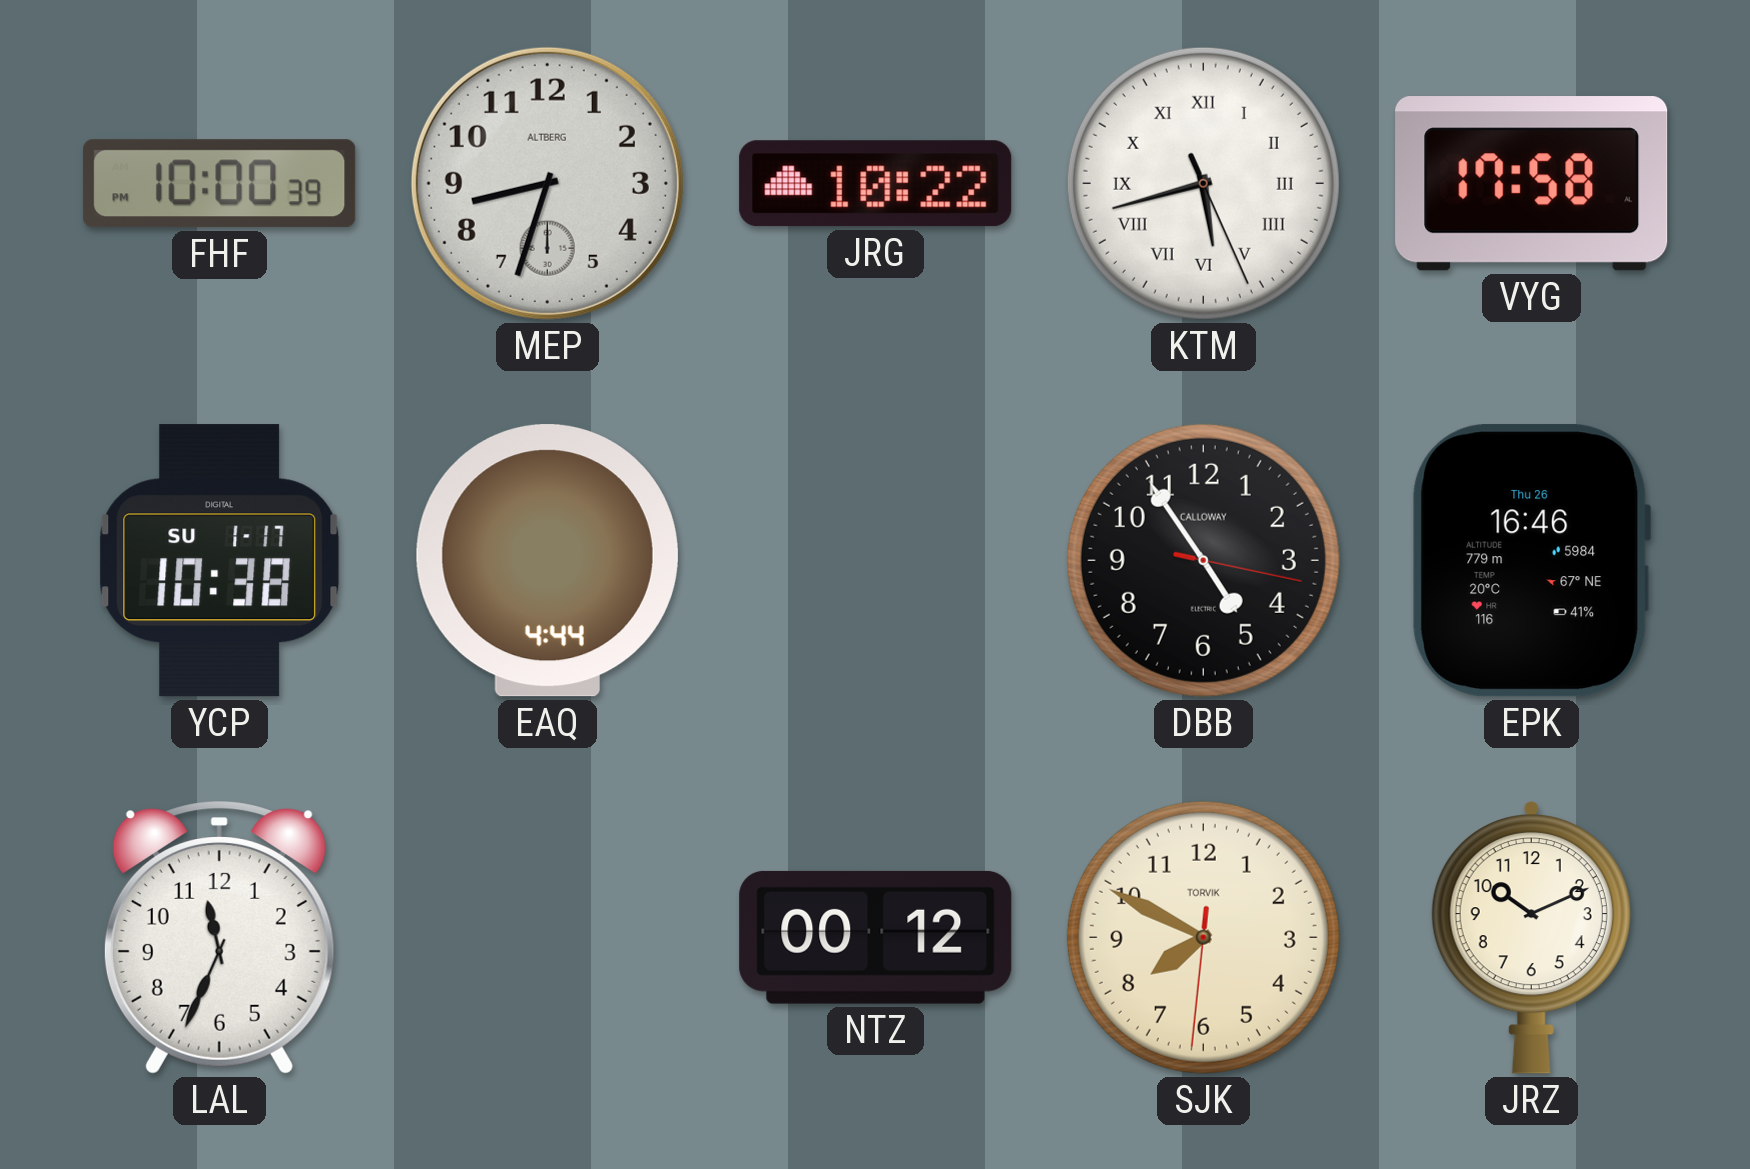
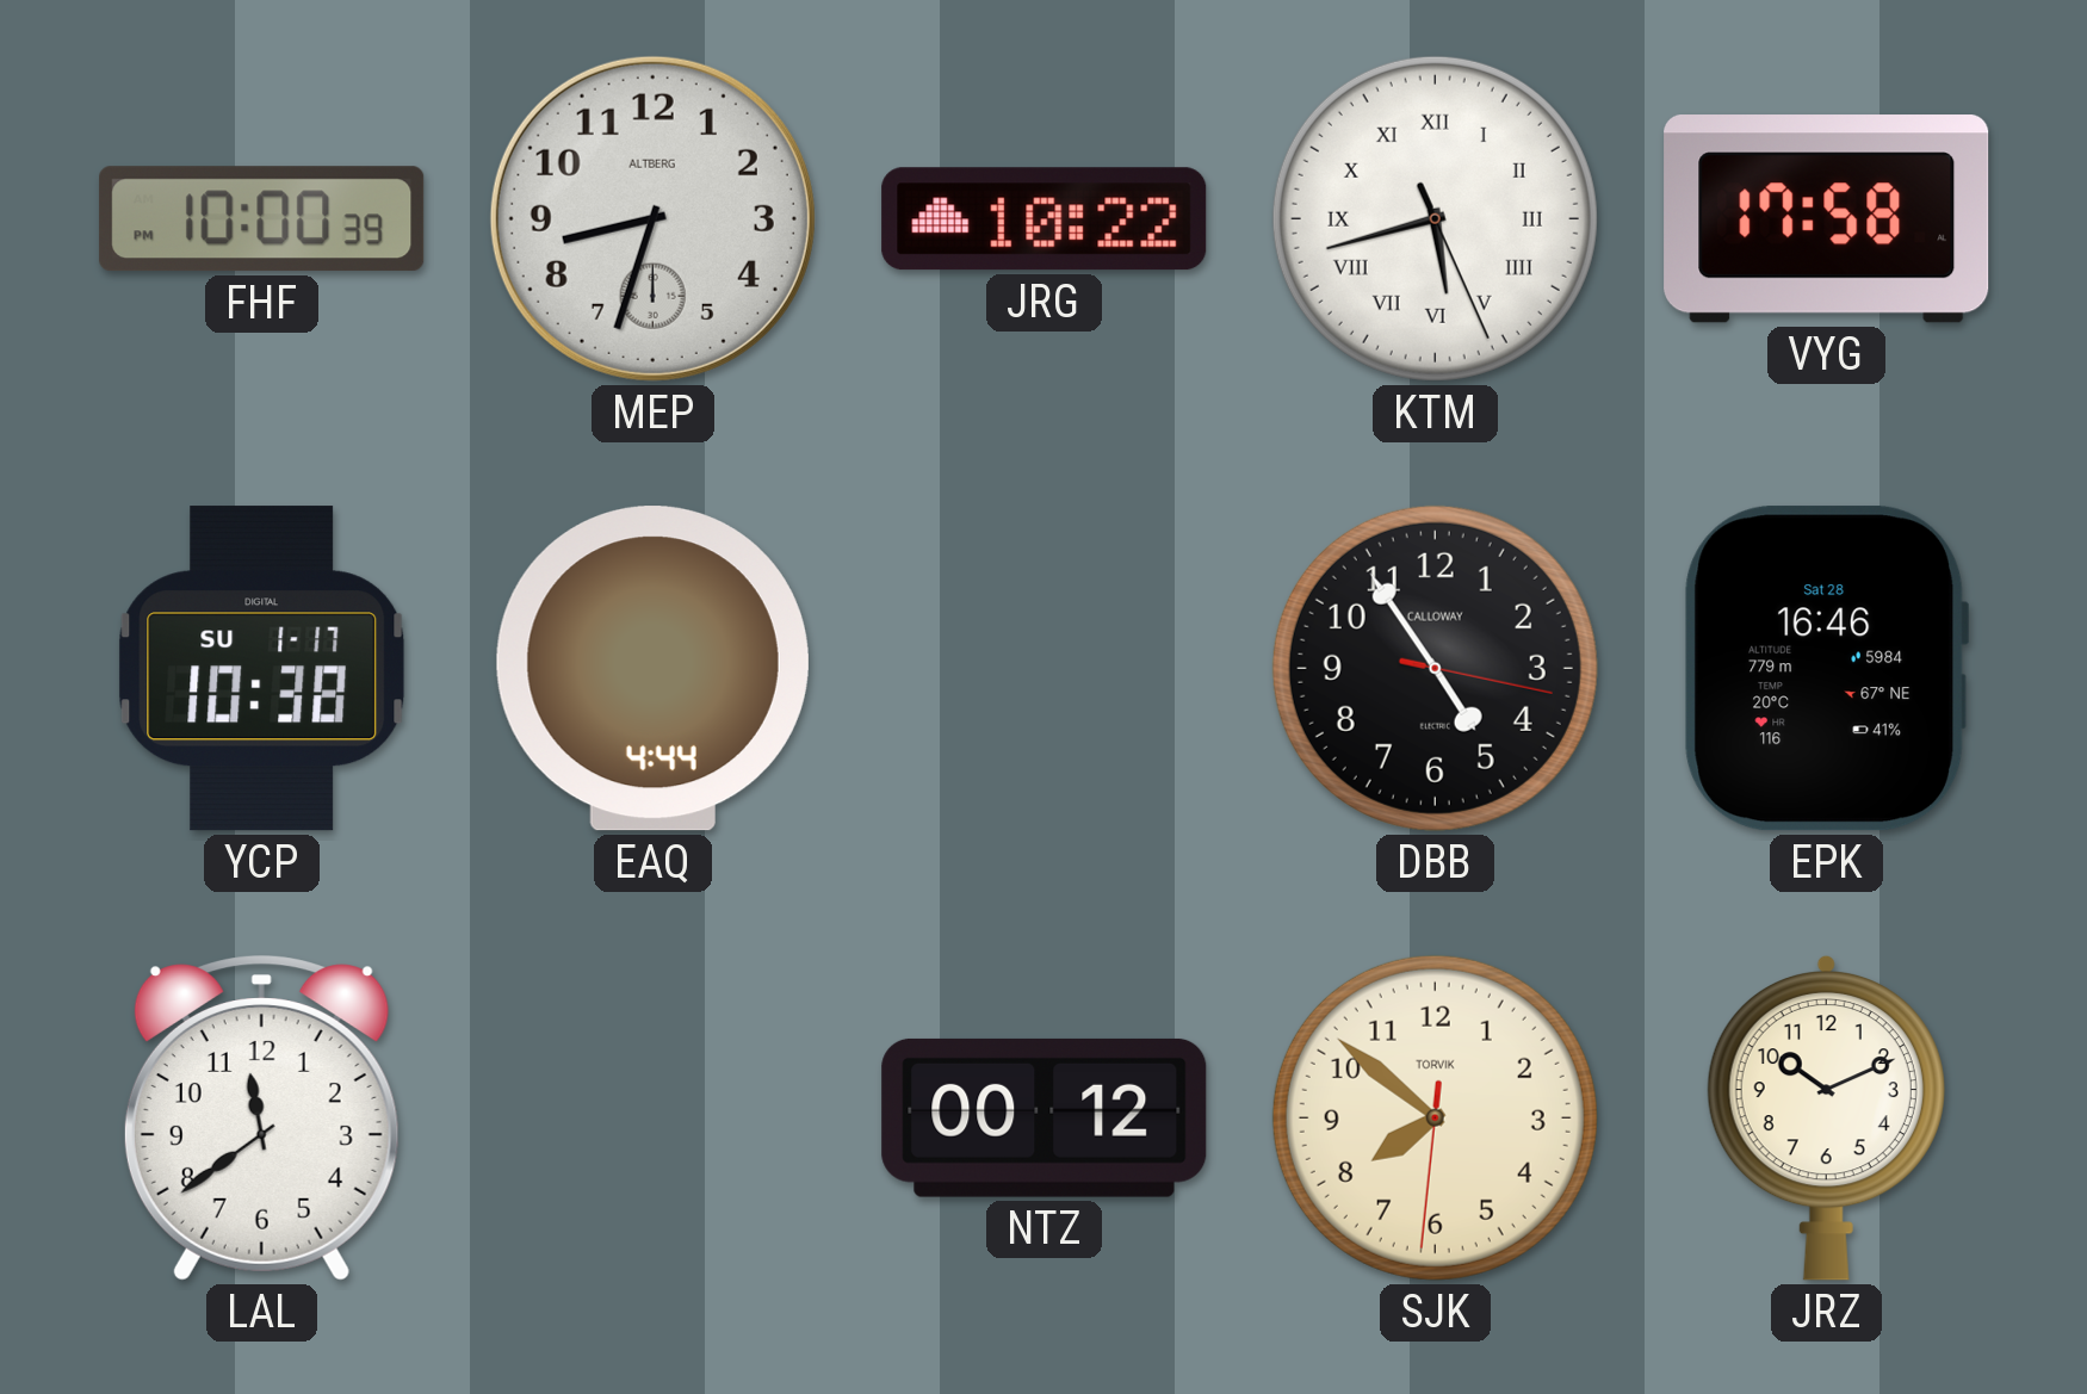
EPK date: Thu 26 -> Sat 28
LAL: 11:34 -> 11:39
SJK: 7:49 -> 7:51
